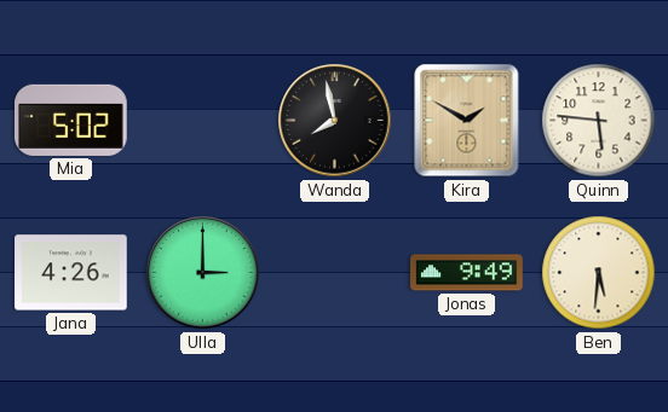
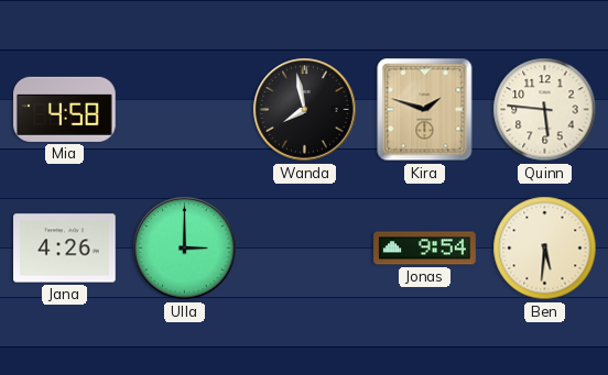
Mia: 5:02 -> 4:58
Kira: 1:50 -> 1:48
Jonas: 9:49 -> 9:54
